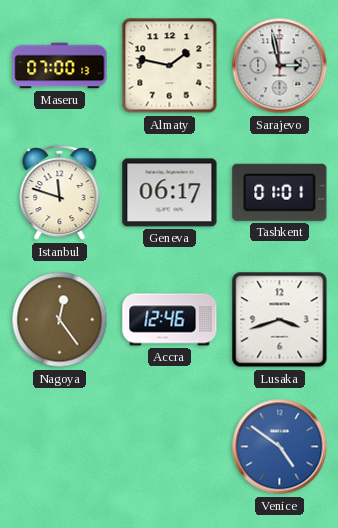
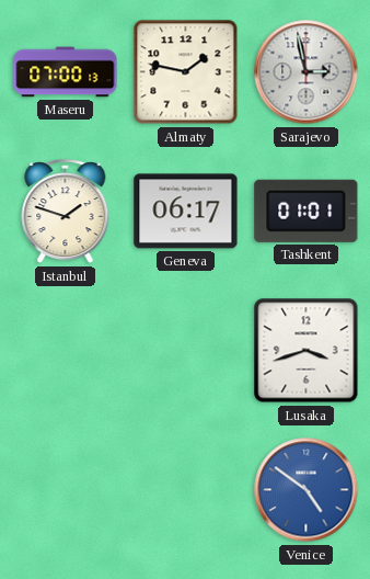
Istanbul: 11:48 -> 1:48
Nagoya: 12:24 -> none
Accra: 12:46 -> none
